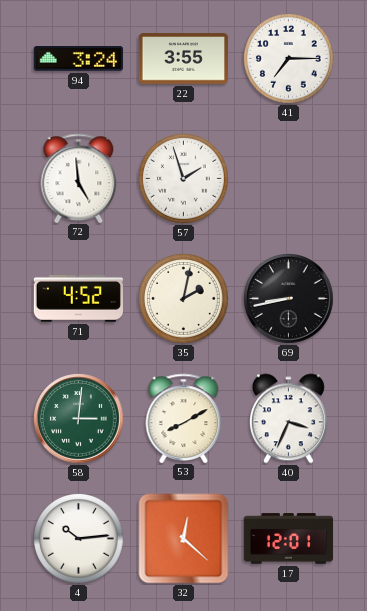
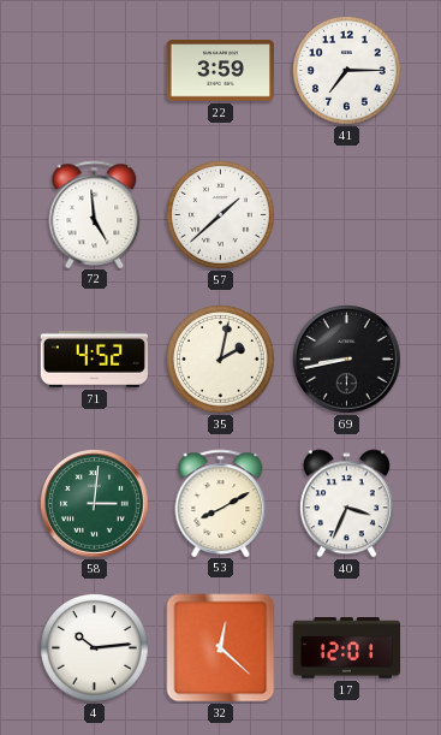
94: 3:24 -> none
22: 3:55 -> 3:59
57: 1:57 -> 1:38
